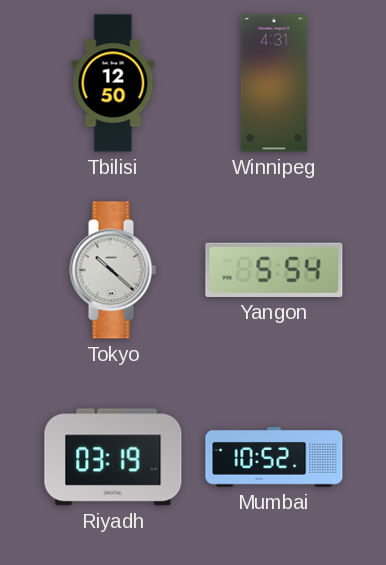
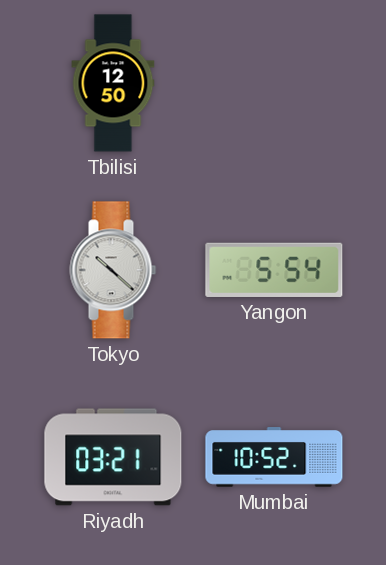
Winnipeg: 4:31 -> none
Riyadh: 03:19 -> 03:21
